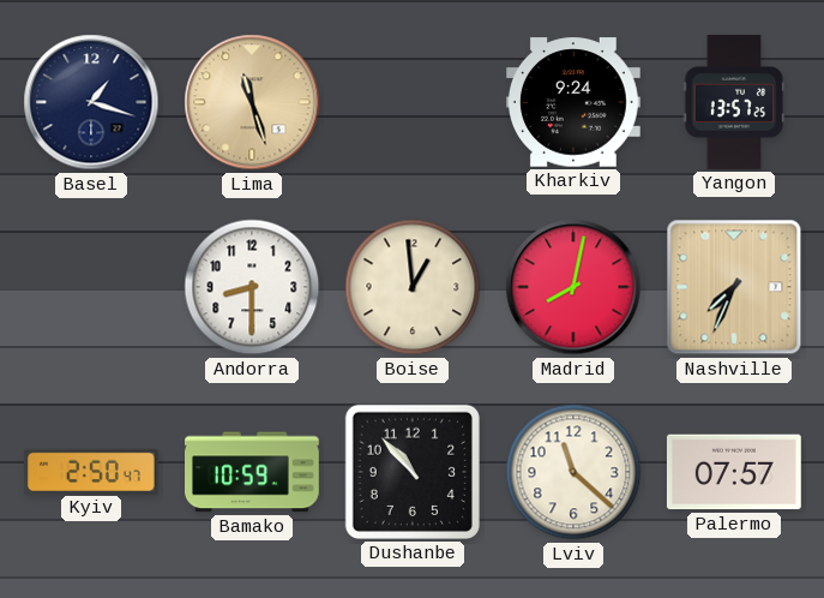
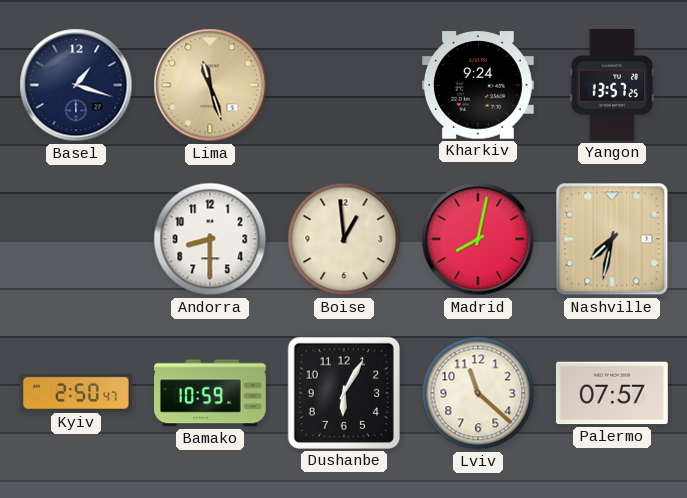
Nashville: 7:34 -> 7:32
Dushanbe: 10:53 -> 6:05
